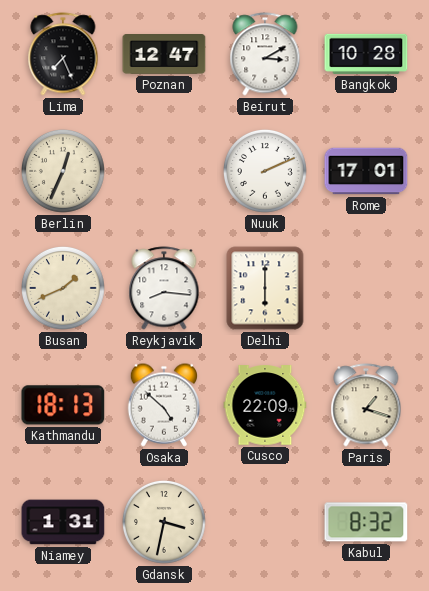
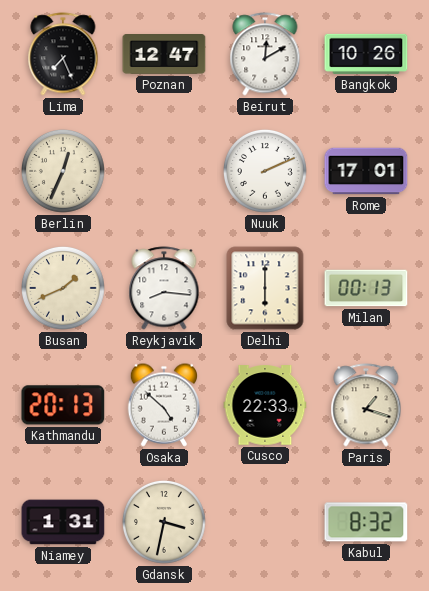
Beirut: 3:10 -> 12:10
Bangkok: 10:28 -> 10:26
Milan: none -> 00:13
Kathmandu: 18:13 -> 20:13
Cusco: 22:09 -> 22:33
